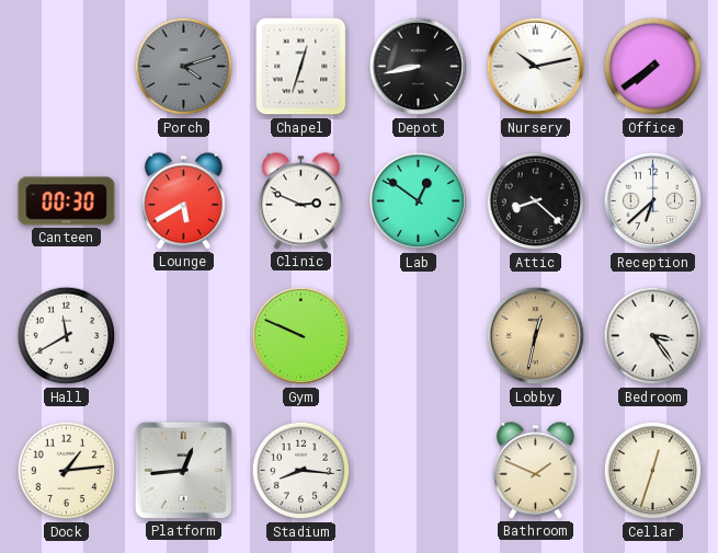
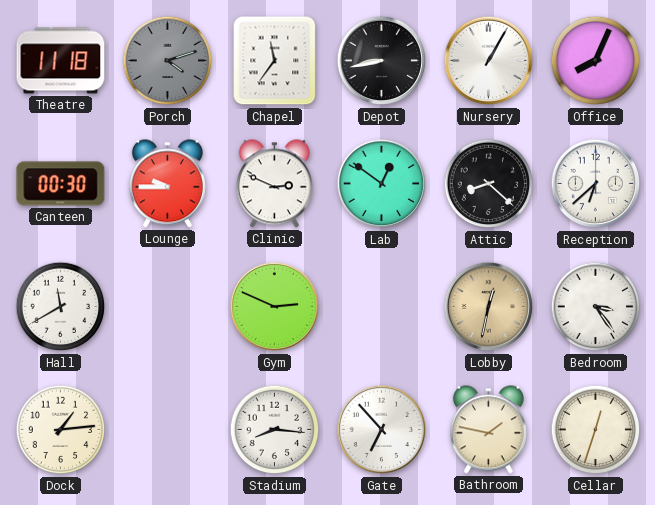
Theatre: none -> 11:18
Chapel: 12:33 -> 11:36
Nursery: 10:13 -> 1:05
Office: 7:39 -> 8:04
Lounge: 5:40 -> 9:45
Gym: 9:49 -> 2:49
Platform: 12:44 -> none
Gate: none -> 6:53
Bathroom: 1:49 -> 1:47
